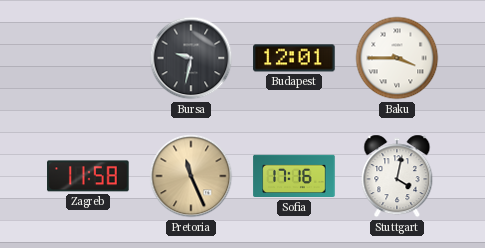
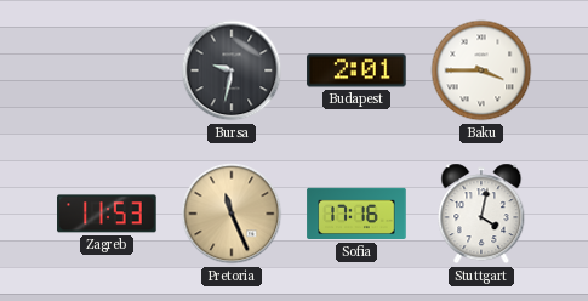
Budapest: 12:01 -> 2:01
Zagreb: 11:58 -> 11:53
